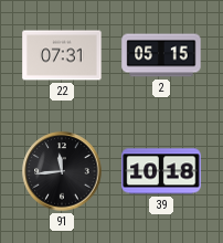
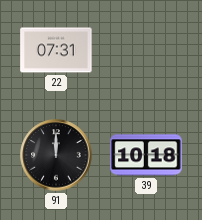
2: 05:15 -> none
91: 11:44 -> 12:00
